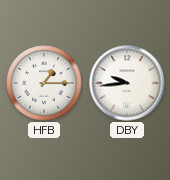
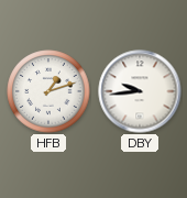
HFB: 1:15 -> 1:12
